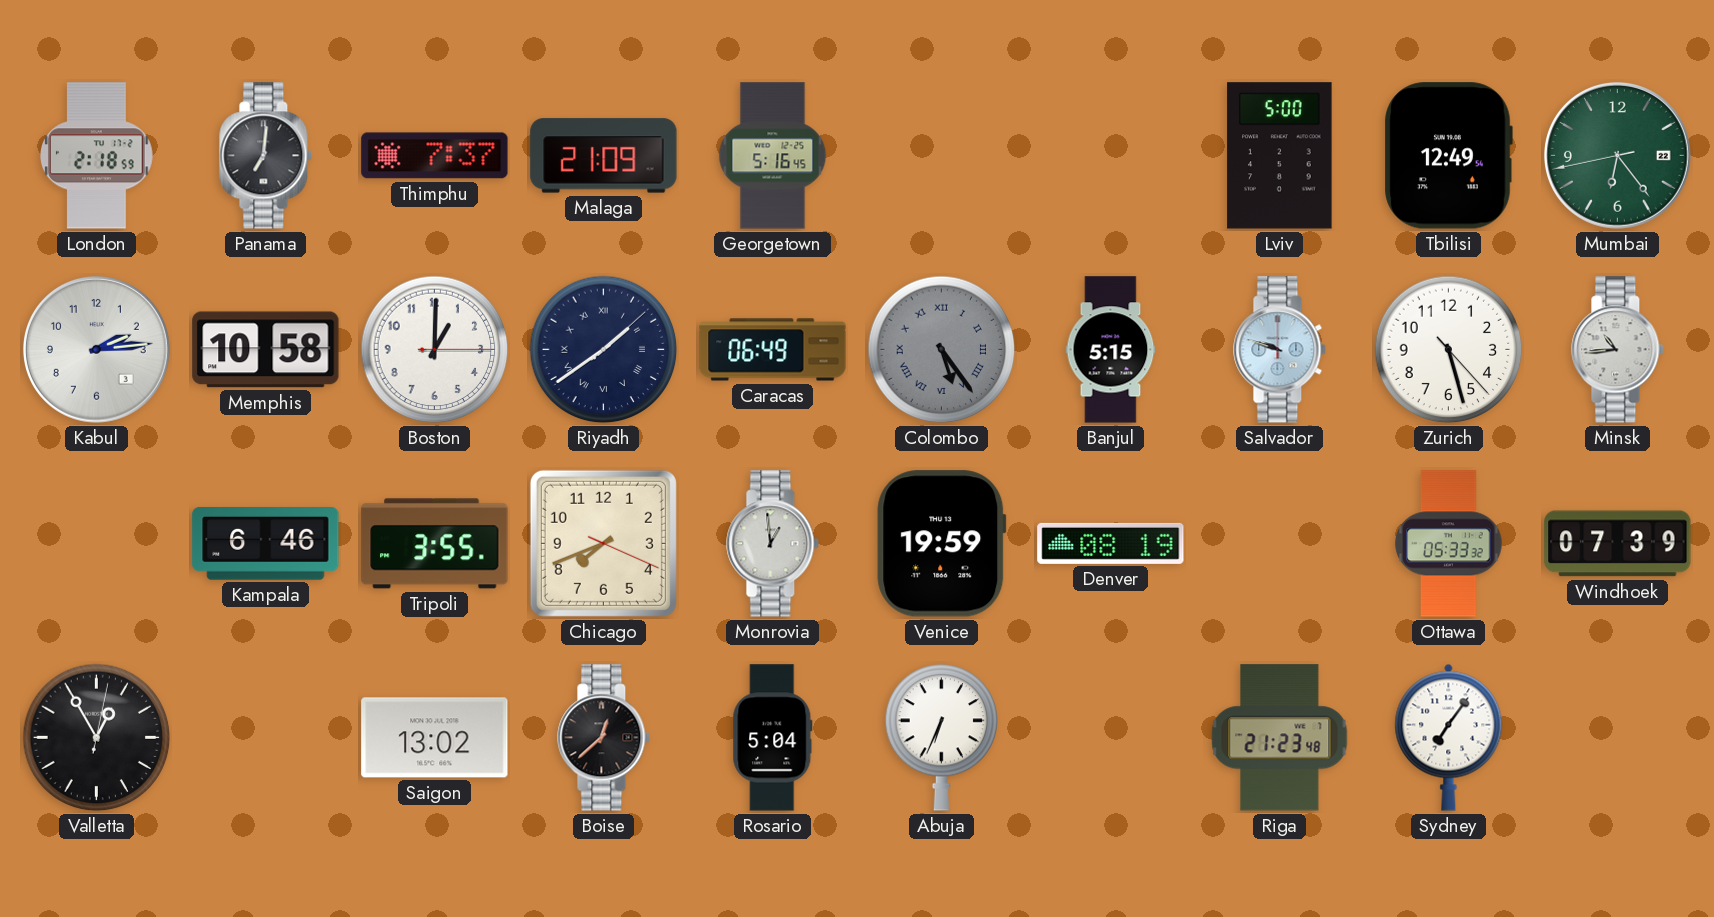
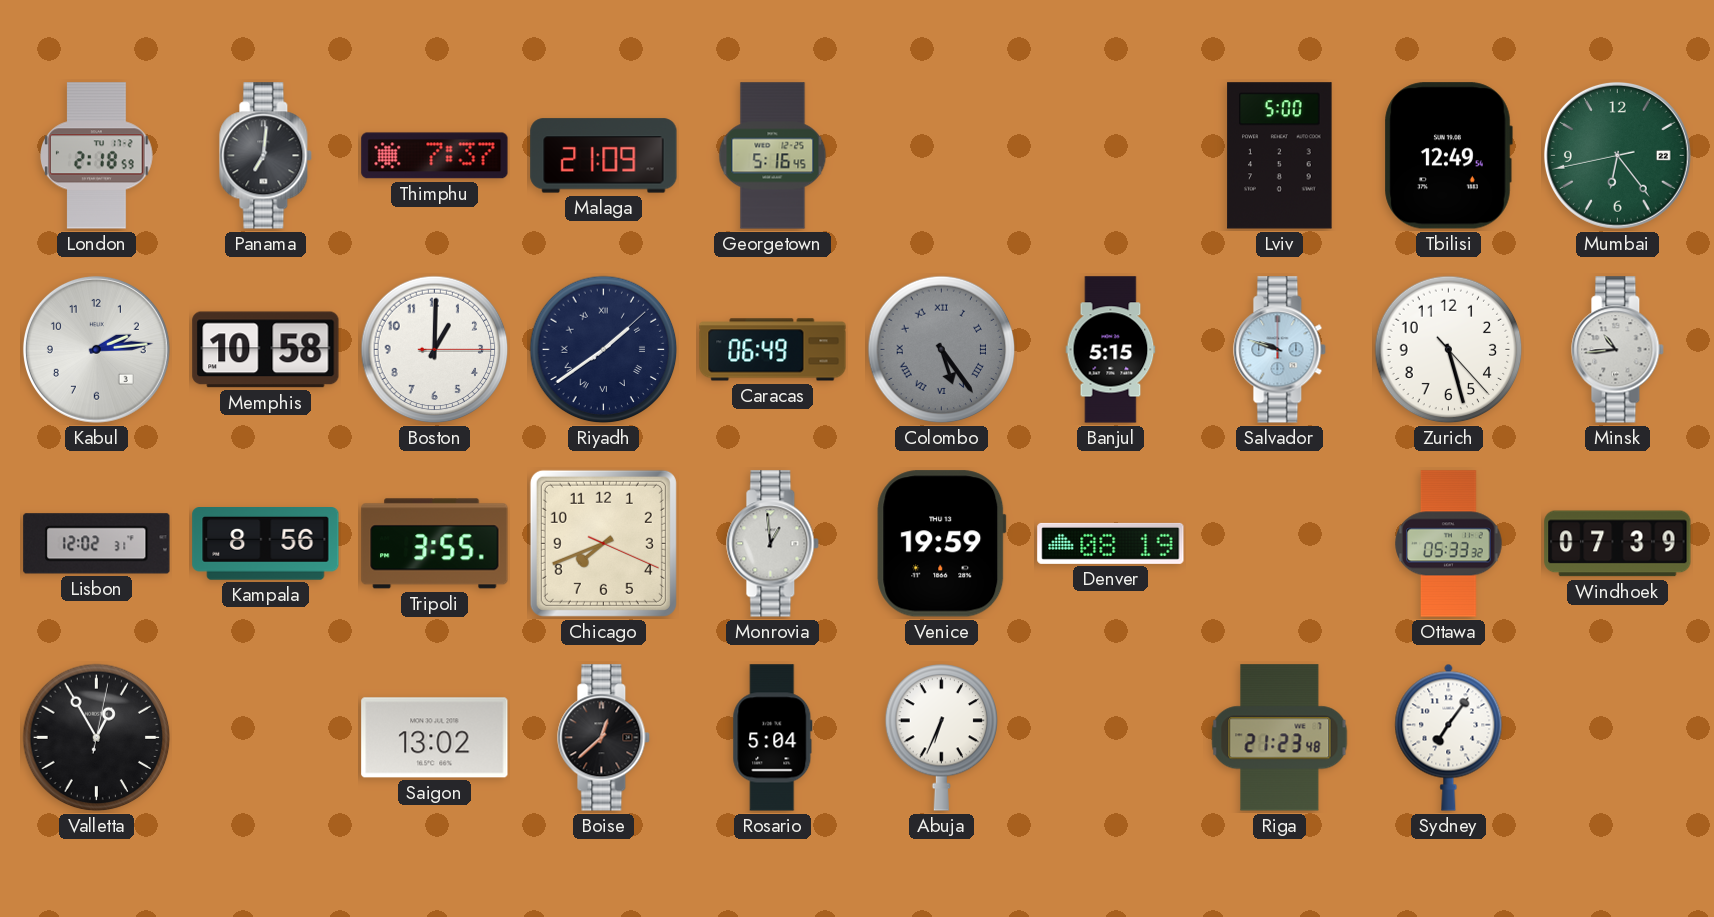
Lisbon: none -> 12:02
Kampala: 6:46 -> 8:56
